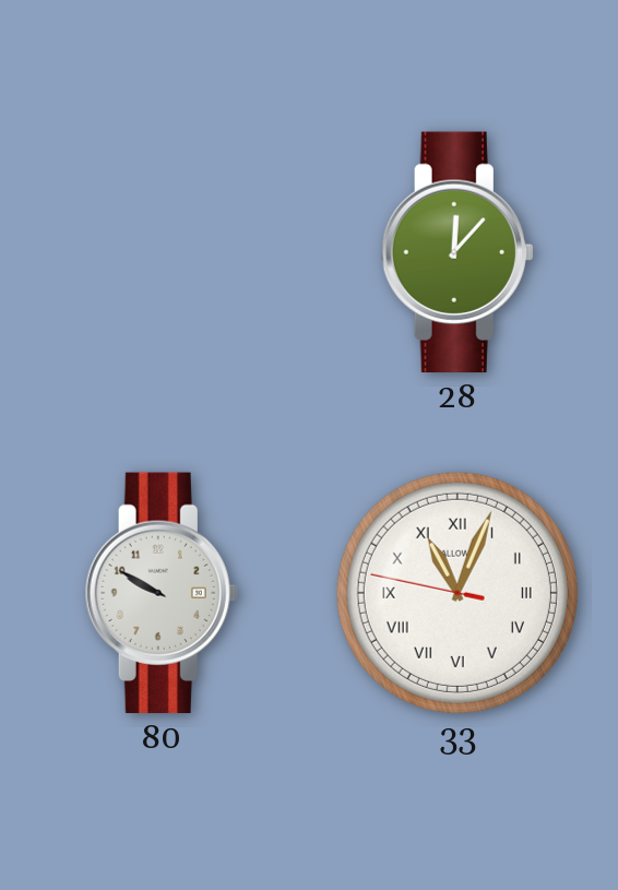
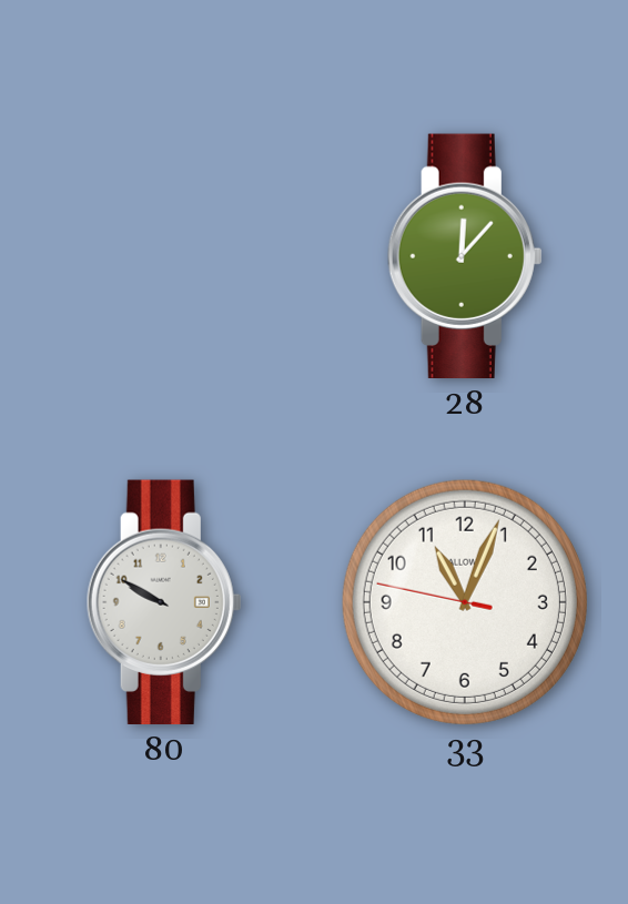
33 numerals: Roman -> Arabic
